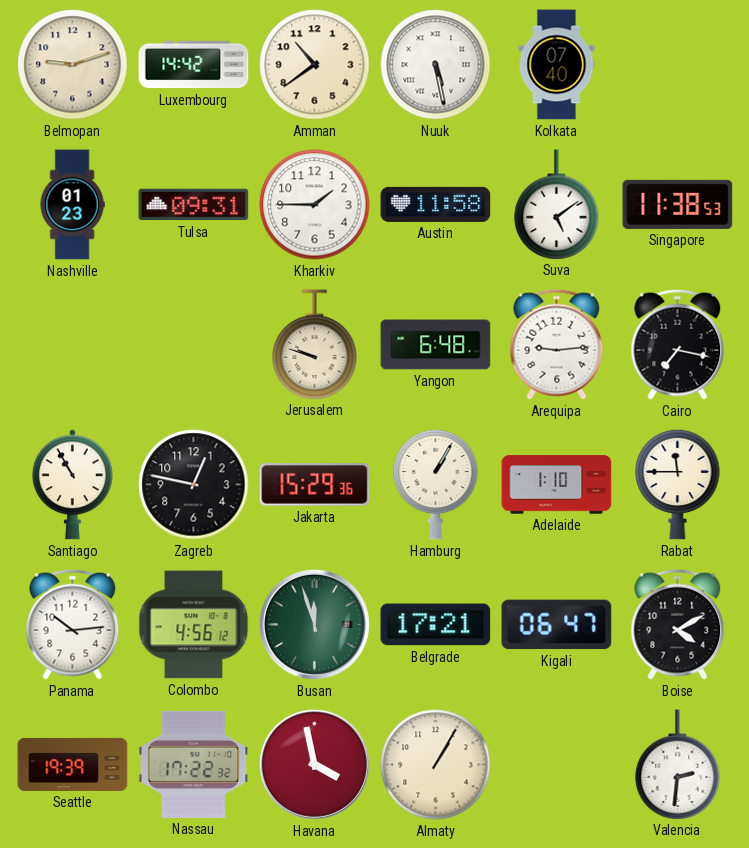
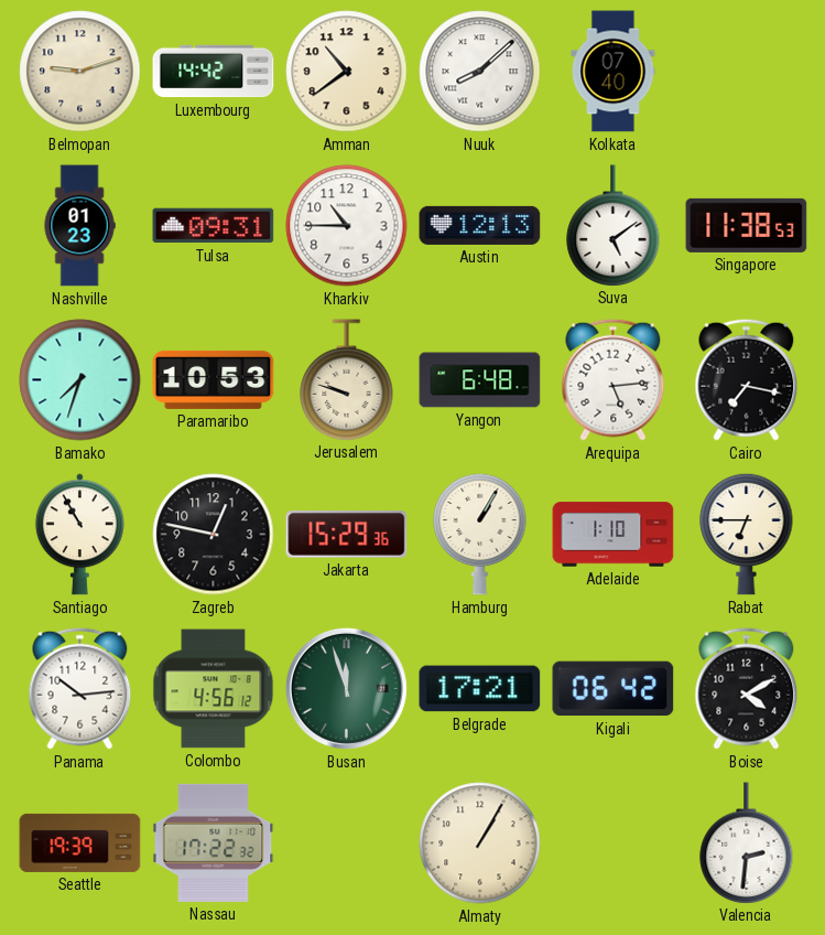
Nuuk: 5:28 -> 8:08
Kharkiv: 1:45 -> 10:45
Austin: 11:58 -> 12:13
Bamako: none -> 7:33
Paramaribo: none -> 10:53
Arequipa: 9:14 -> 5:14
Rabat: 11:45 -> 6:45
Kigali: 06:47 -> 06:42
Havana: 3:58 -> none
